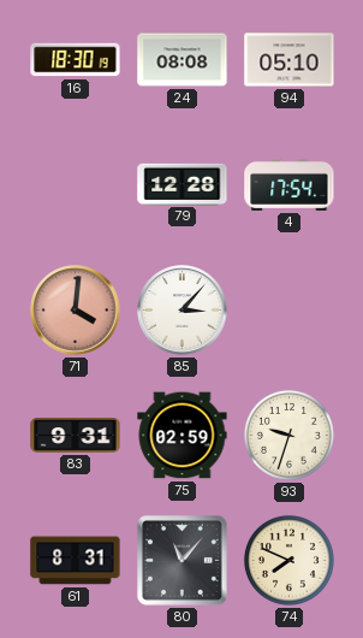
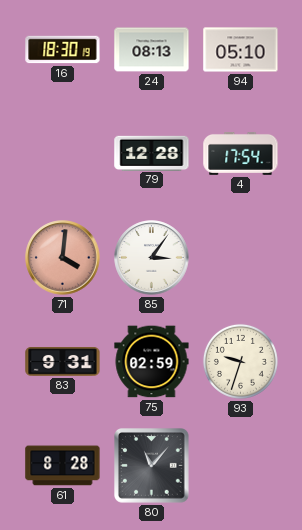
24: 08:08 -> 08:13
85: 3:07 -> 3:06
61: 8:31 -> 8:28
74: 7:49 -> none
